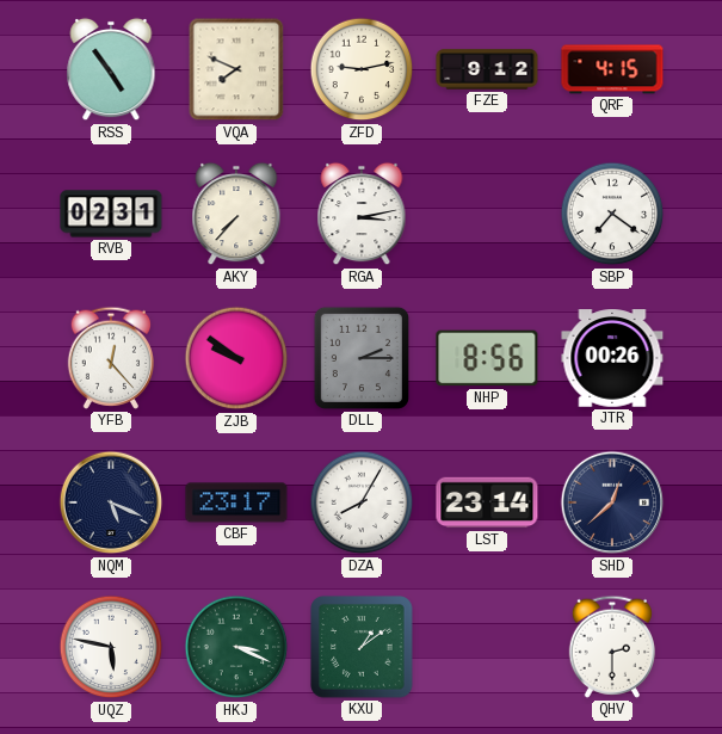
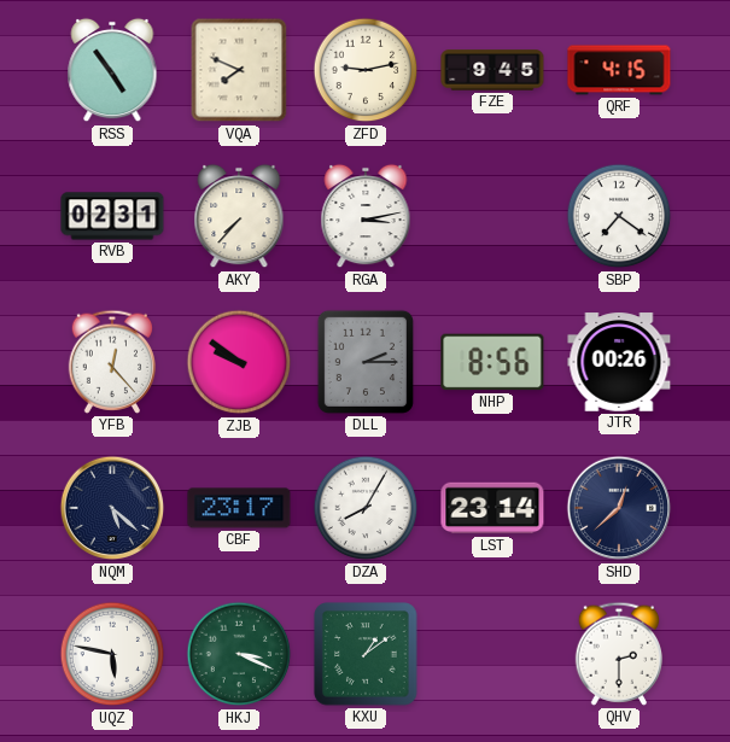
FZE: 9:12 -> 9:45
NQM: 5:19 -> 5:22
